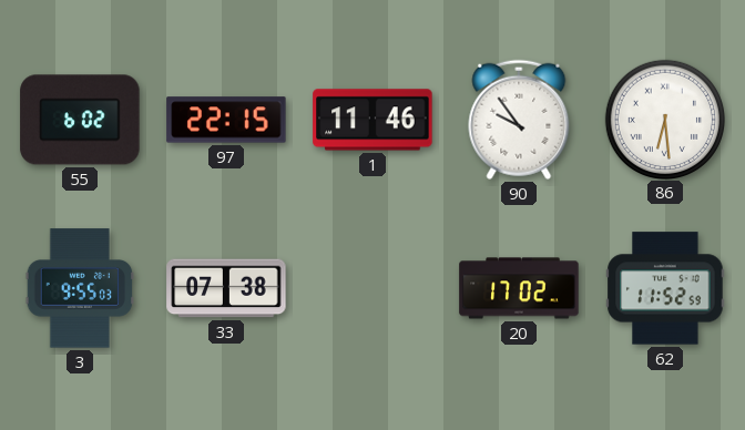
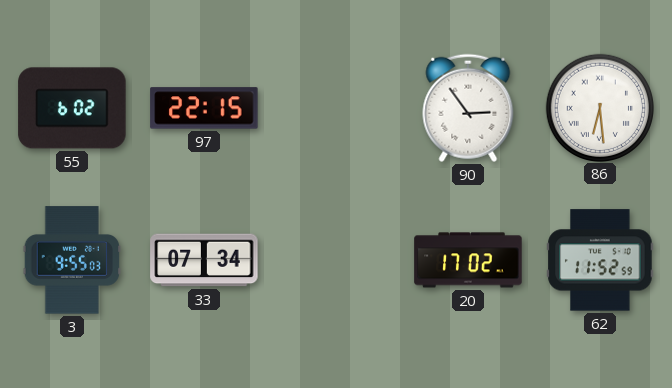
1: 11:46 -> none
90: 9:54 -> 2:54
33: 07:38 -> 07:34
